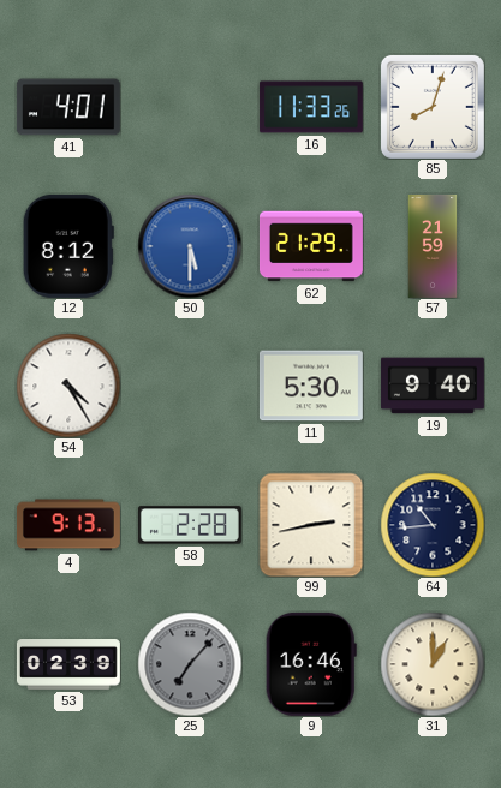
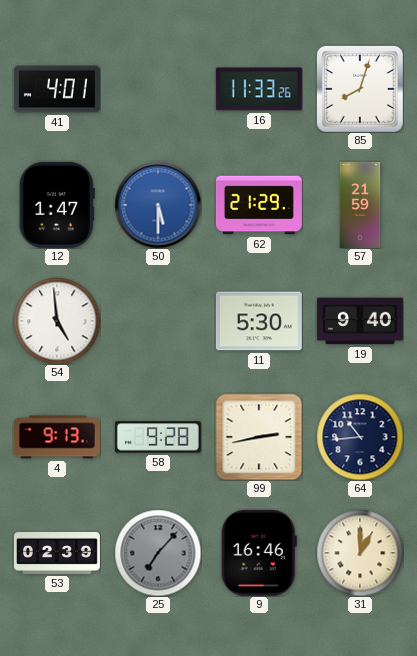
12: 8:12 -> 1:47
54: 4:25 -> 4:59
58: 2:28 -> 9:28
